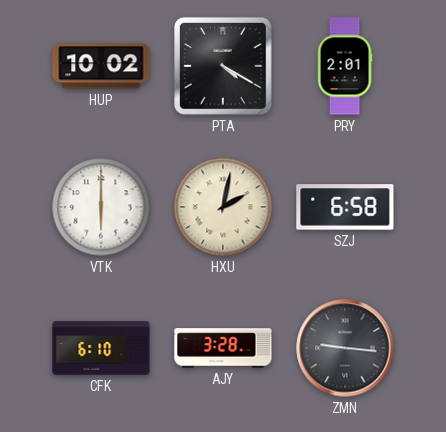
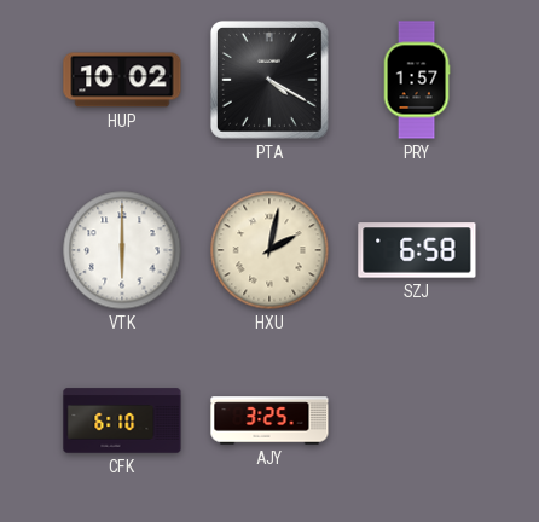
PRY: 2:01 -> 1:57
AJY: 3:28 -> 3:25
ZMN: 9:16 -> none
